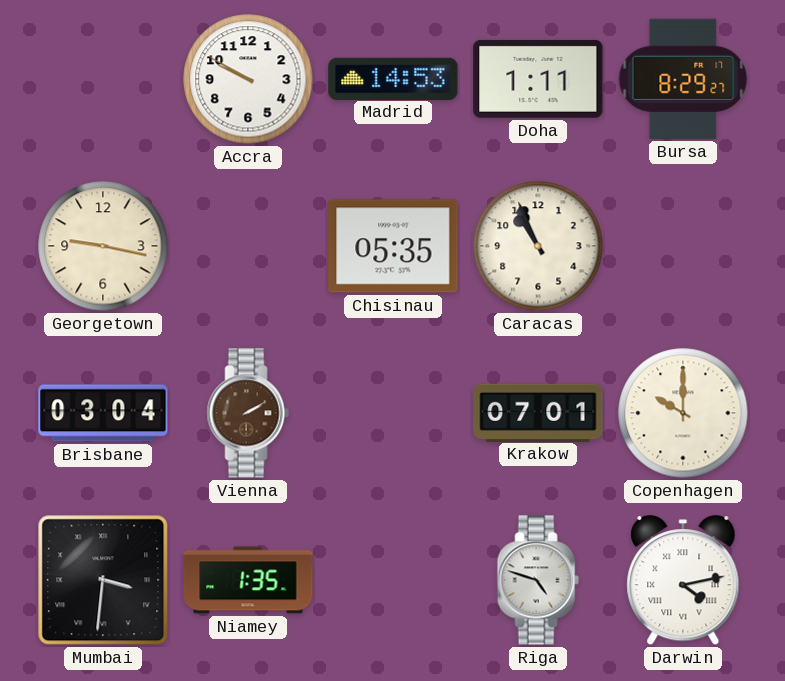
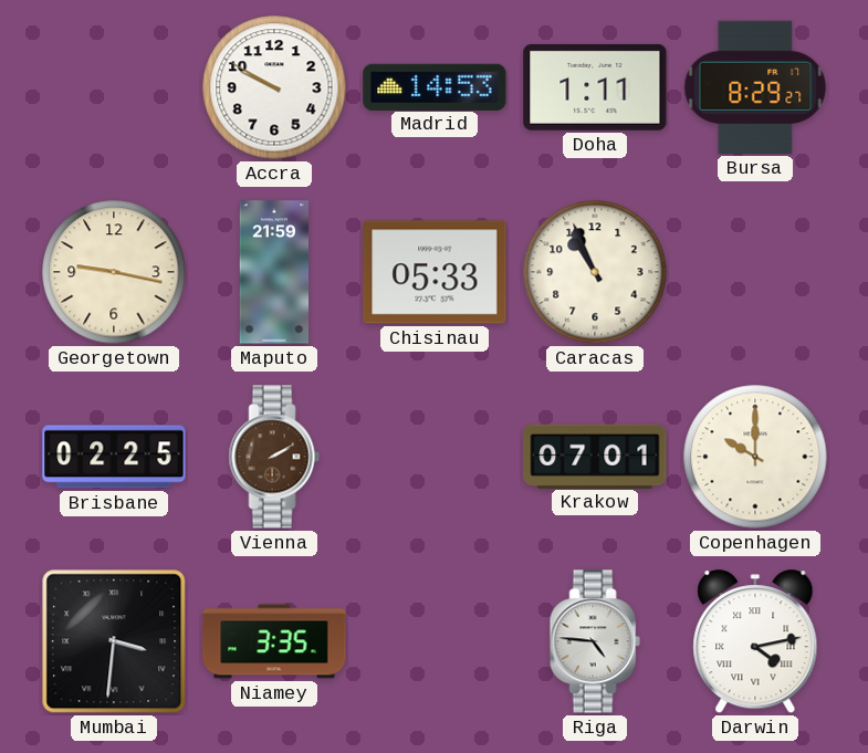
Maputo: none -> 21:59
Chisinau: 05:35 -> 05:33
Brisbane: 03:04 -> 02:25
Niamey: 1:35 -> 3:35
Riga: 4:48 -> 4:46
